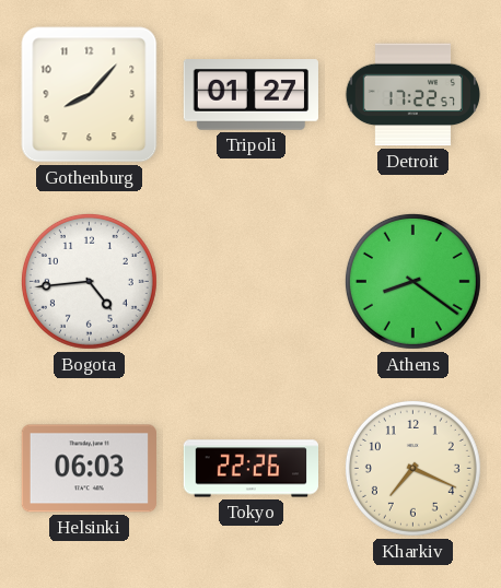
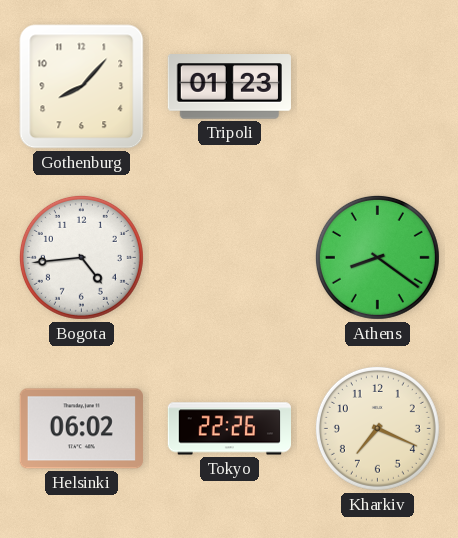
Tripoli: 01:27 -> 01:23
Detroit: 17:22 -> none
Helsinki: 06:03 -> 06:02
